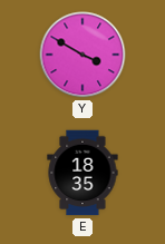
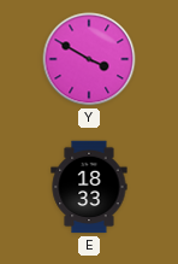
E: 18:35 -> 18:33
